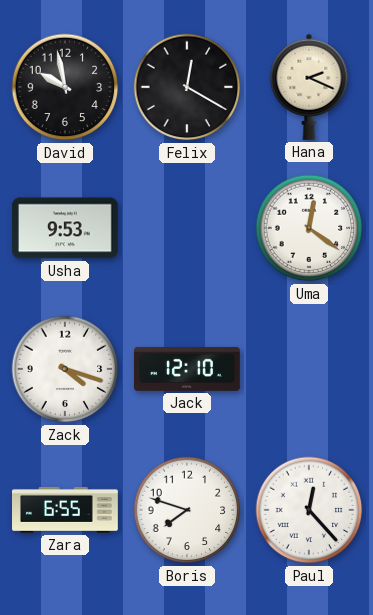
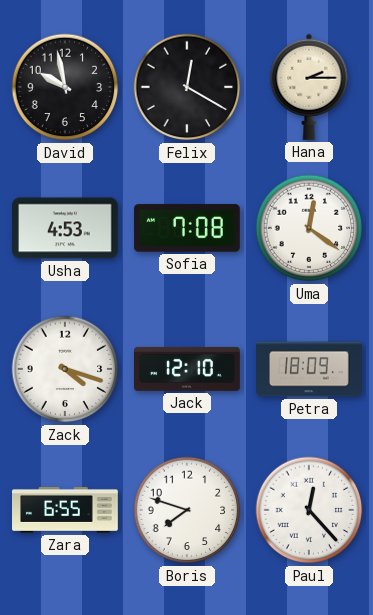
Hana: 2:19 -> 2:15
Usha: 9:53 -> 4:53
Sofia: none -> 7:08
Petra: none -> 18:09
